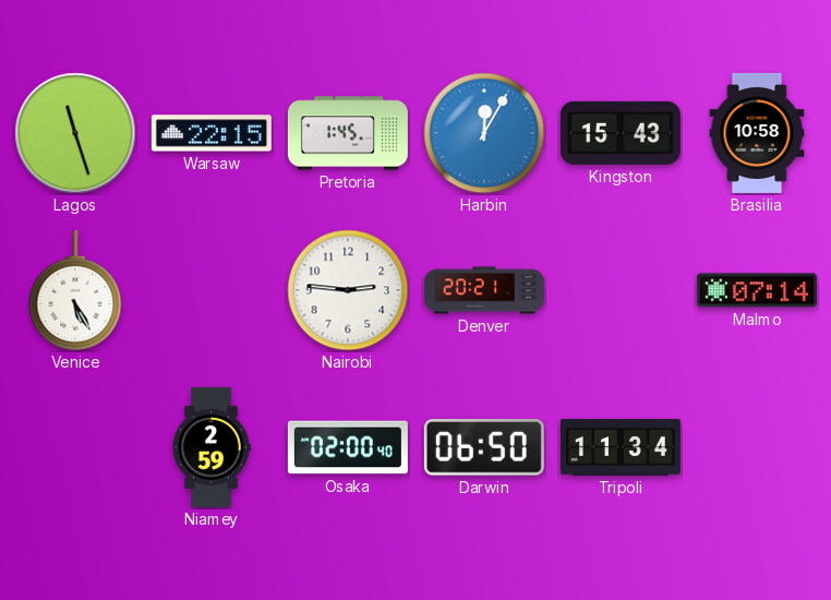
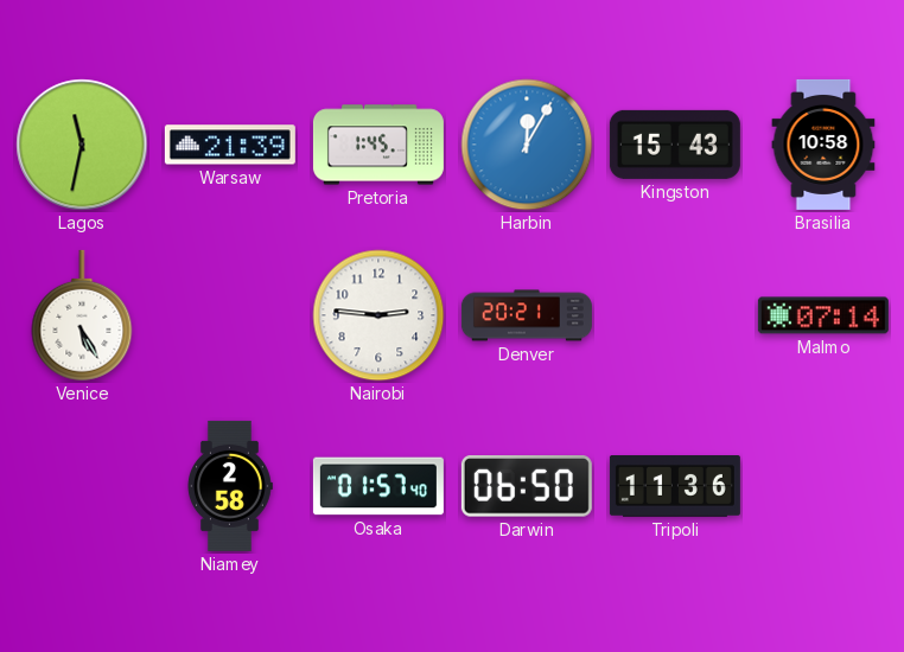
Lagos: 11:27 -> 11:32
Warsaw: 22:15 -> 21:39
Niamey: 2:59 -> 2:58
Osaka: 02:00 -> 01:57
Tripoli: 11:34 -> 11:36
